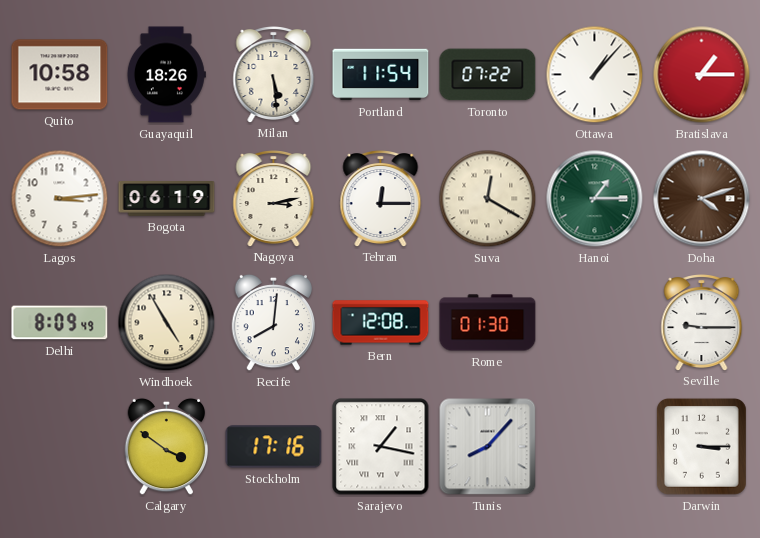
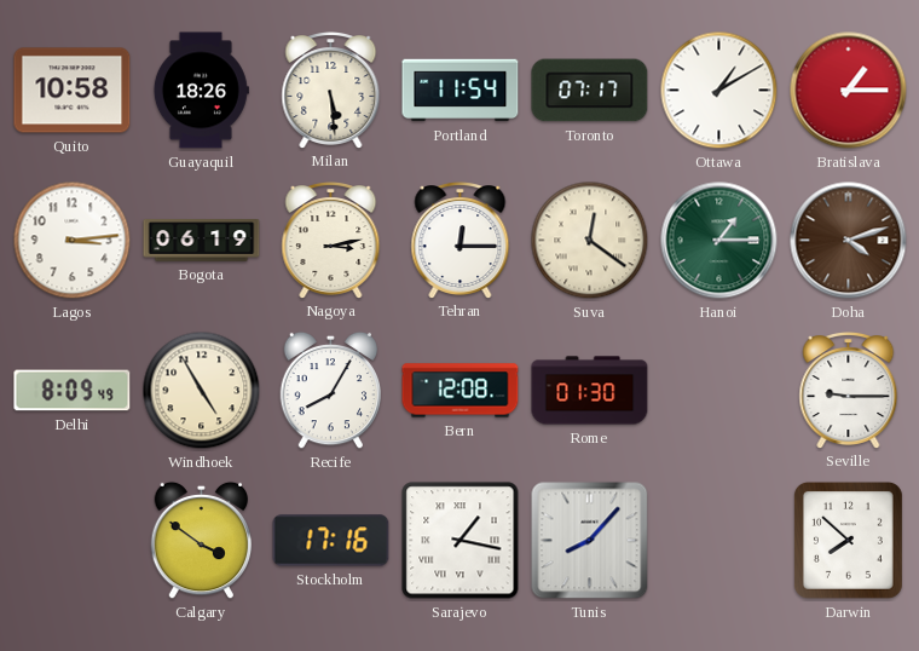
Toronto: 07:22 -> 07:17
Ottawa: 1:07 -> 1:10
Suva: 12:20 -> 12:21
Recife: 8:01 -> 8:05
Darwin: 3:15 -> 7:52
